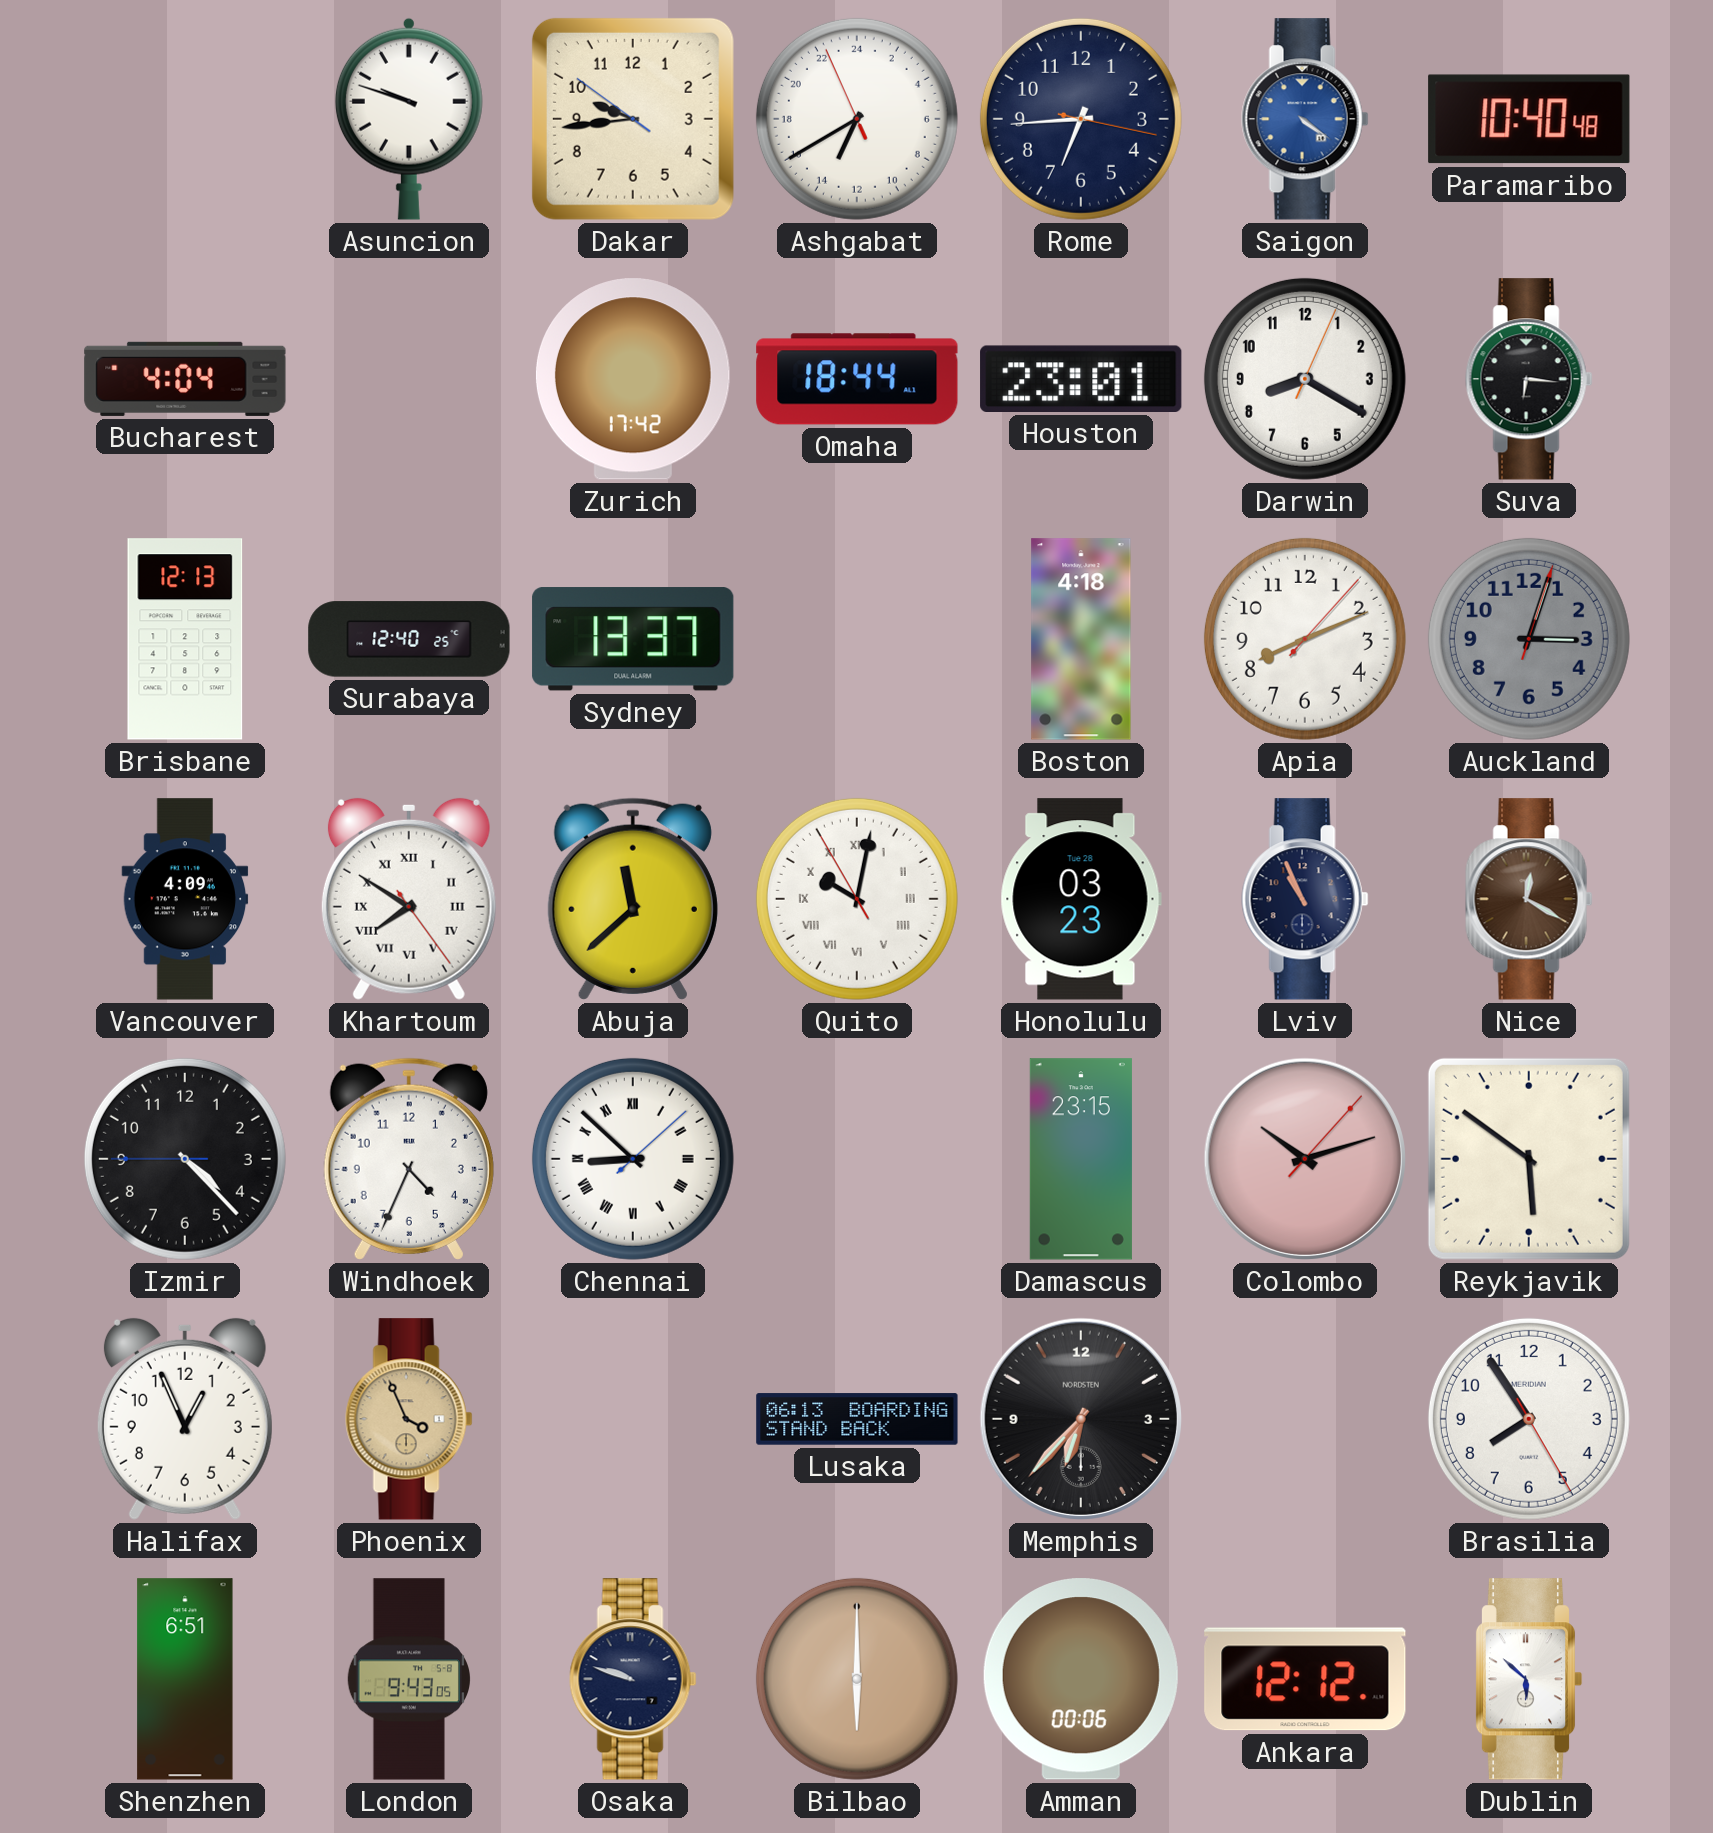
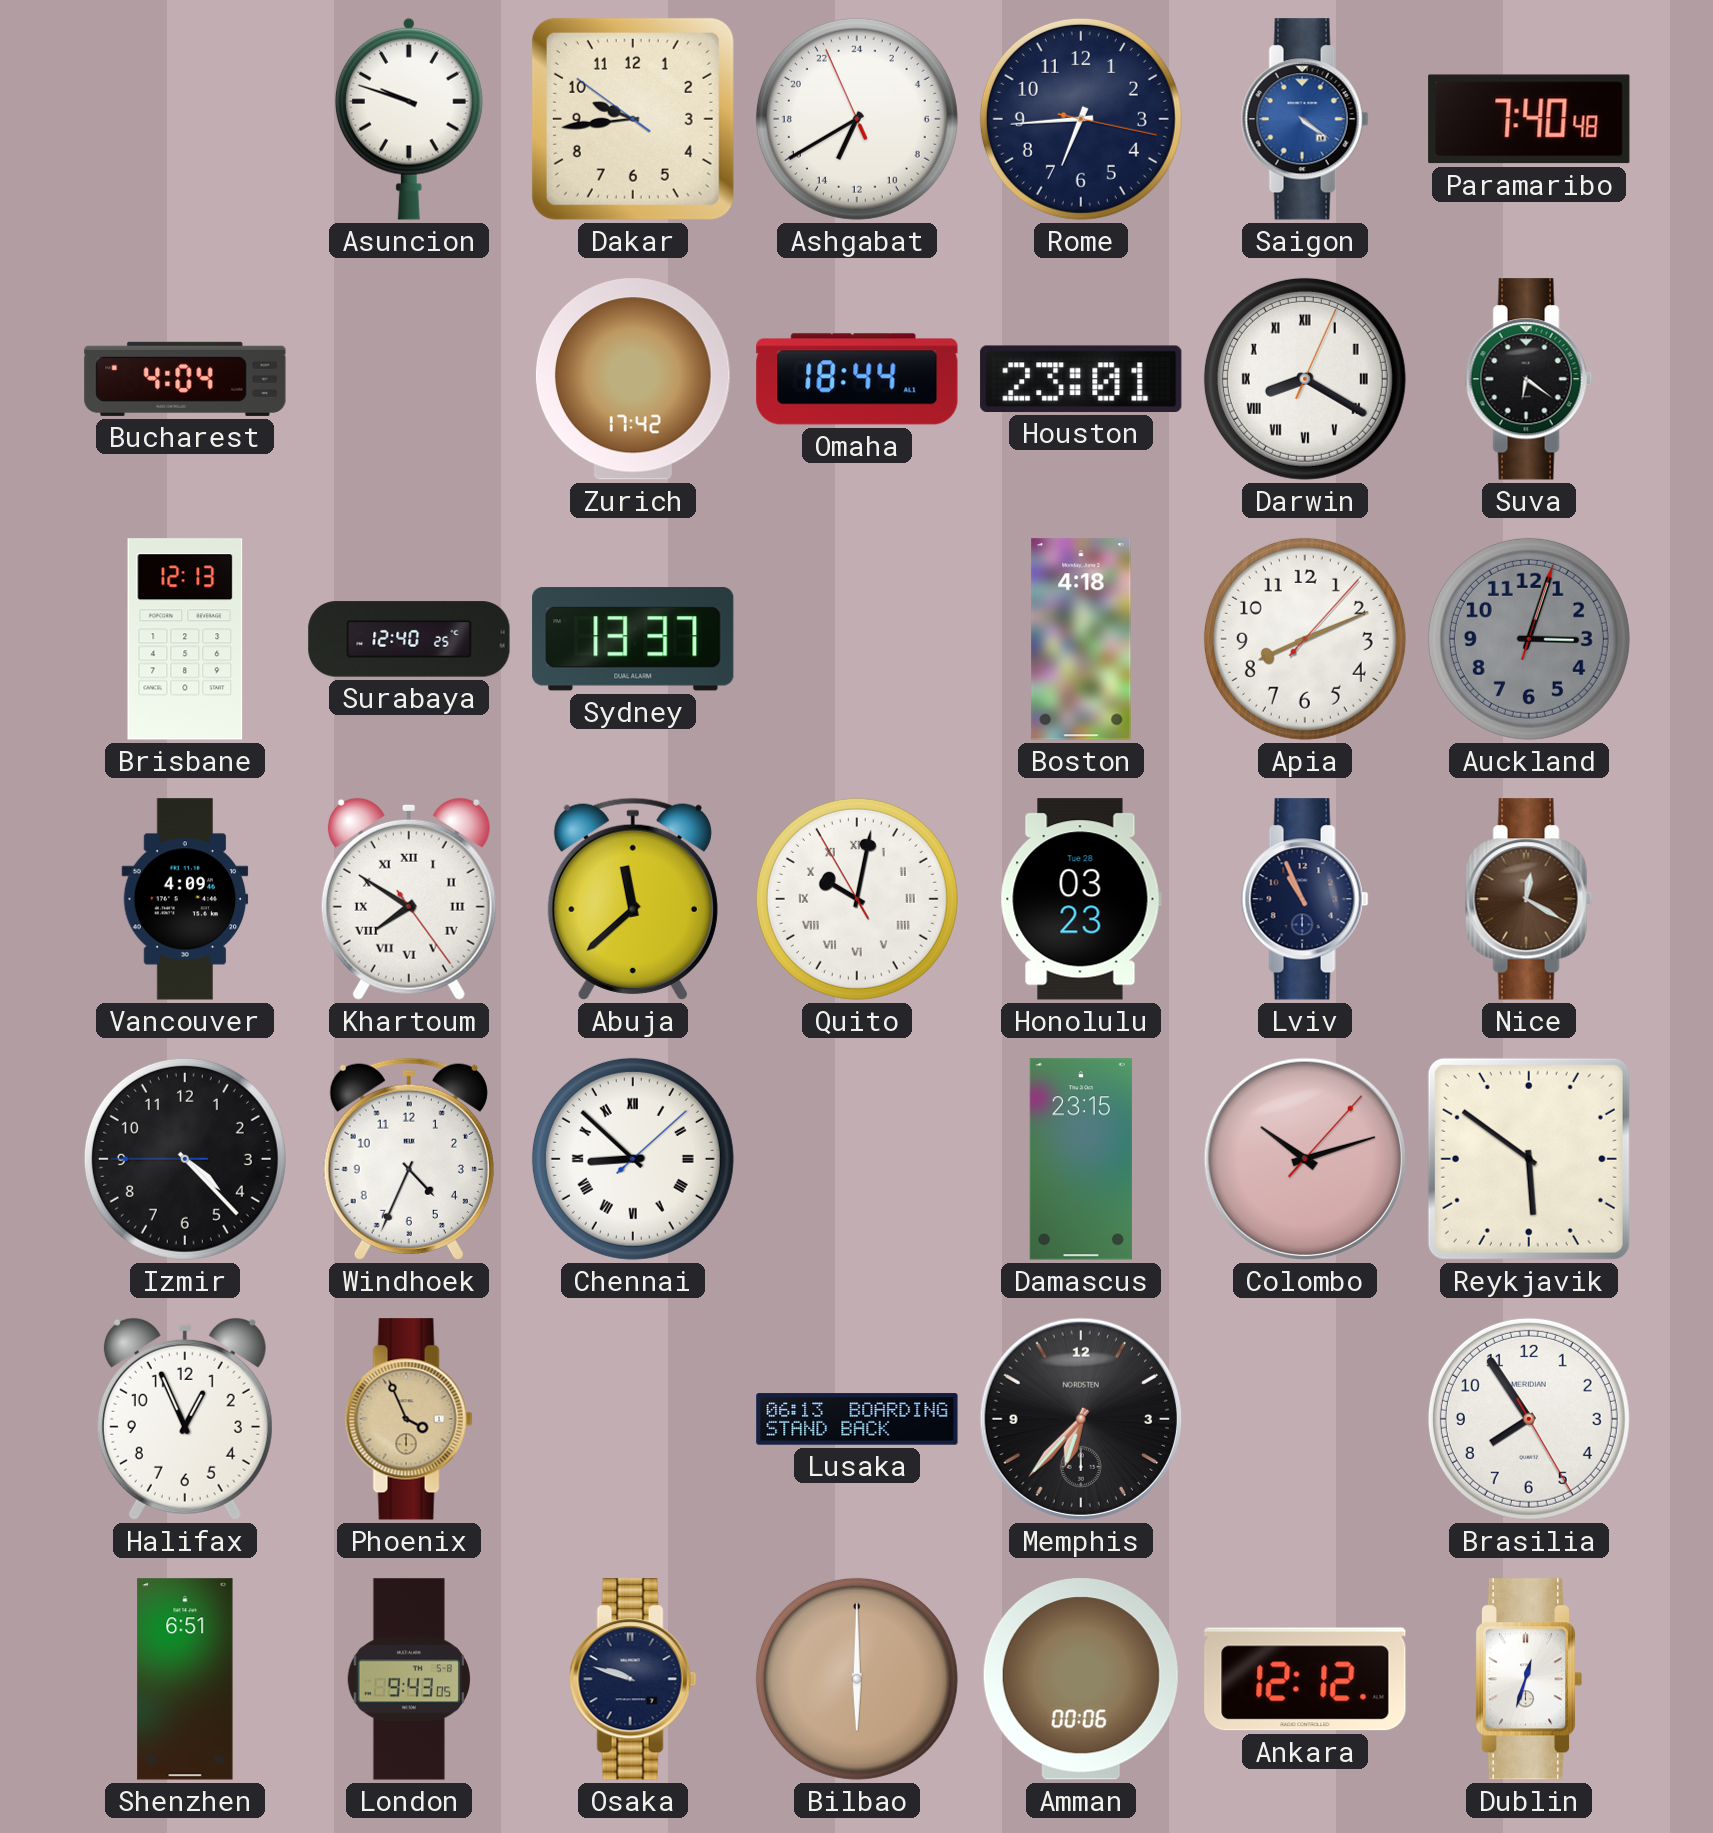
Paramaribo: 10:40 -> 7:40
Darwin numerals: Arabic -> Roman
Suva: 6:16 -> 6:21
Dublin: 5:52 -> 12:33
